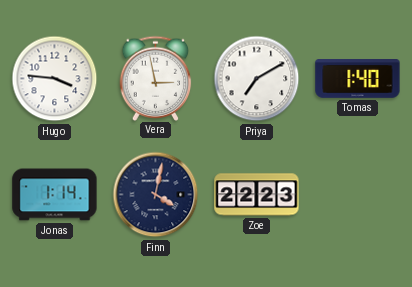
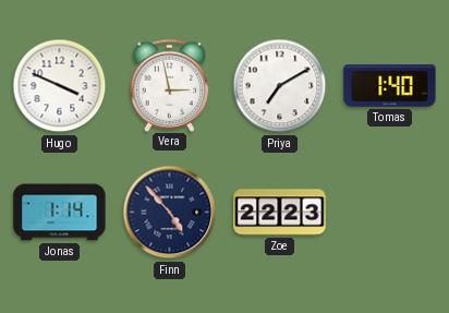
Hugo: 3:46 -> 3:49
Finn: 4:02 -> 4:53
